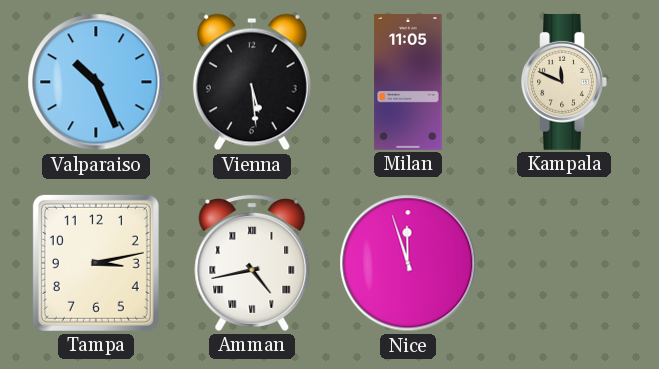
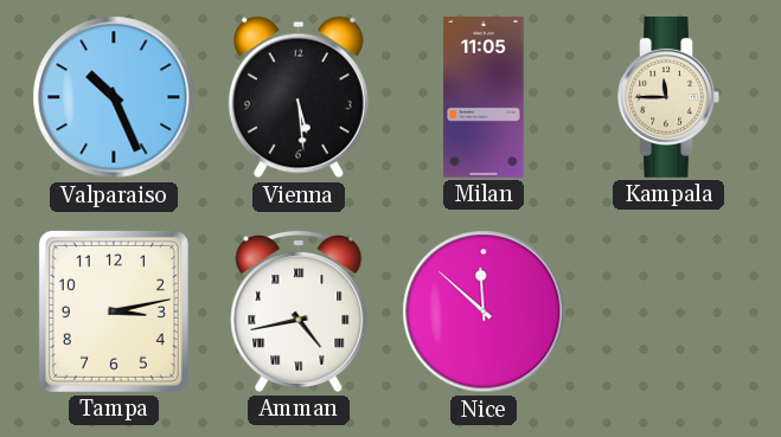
Kampala: 11:49 -> 11:45
Nice: 11:57 -> 11:52
